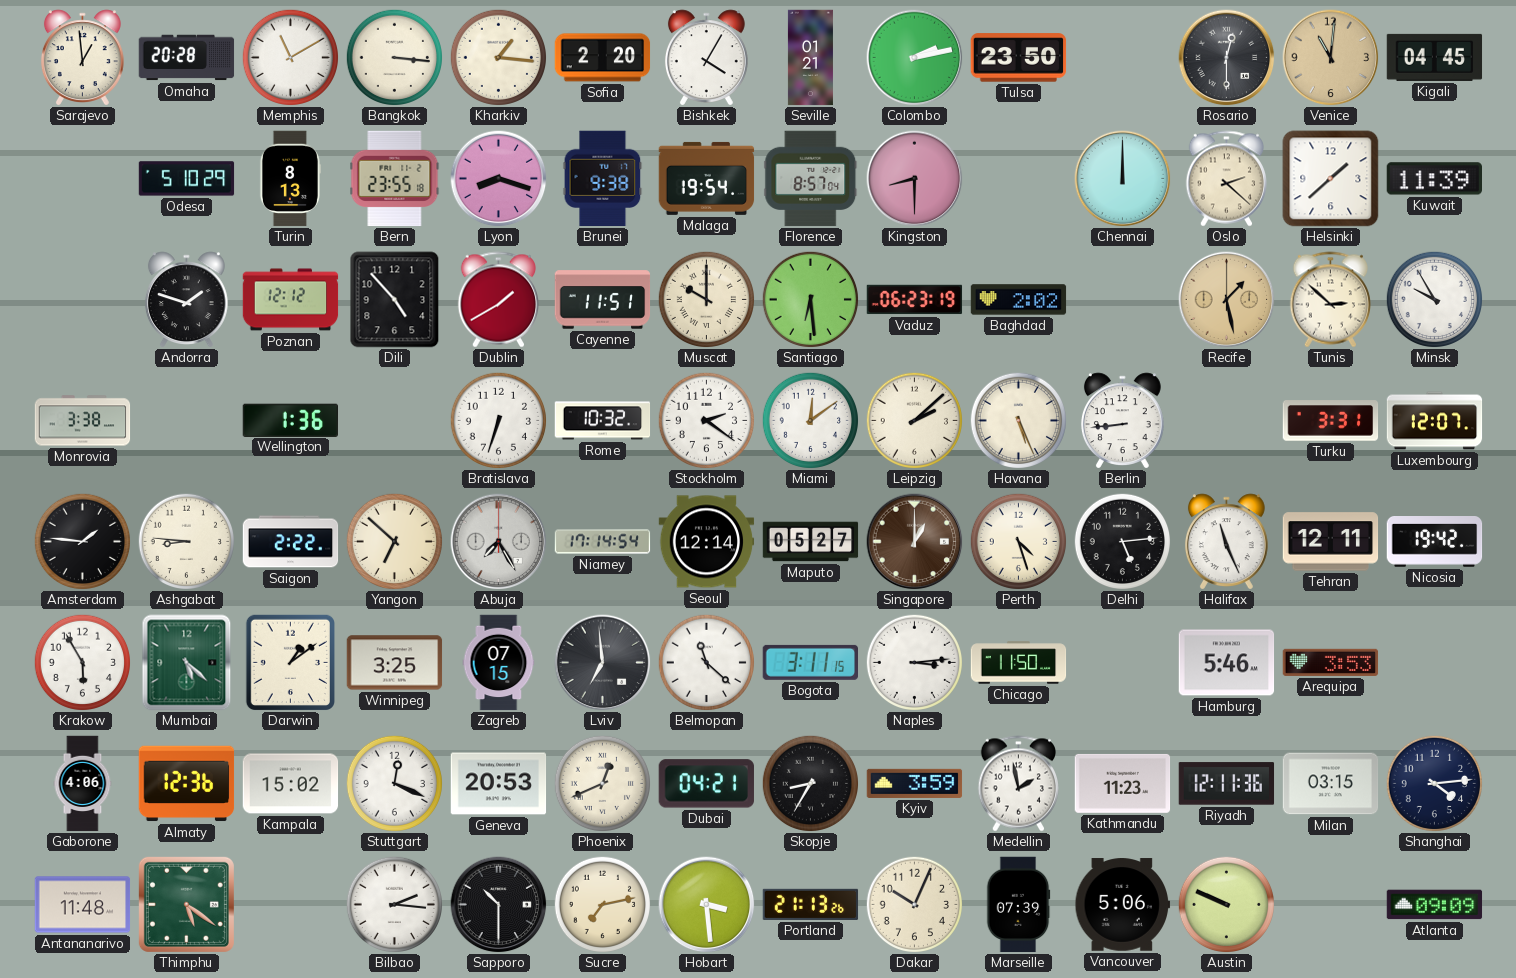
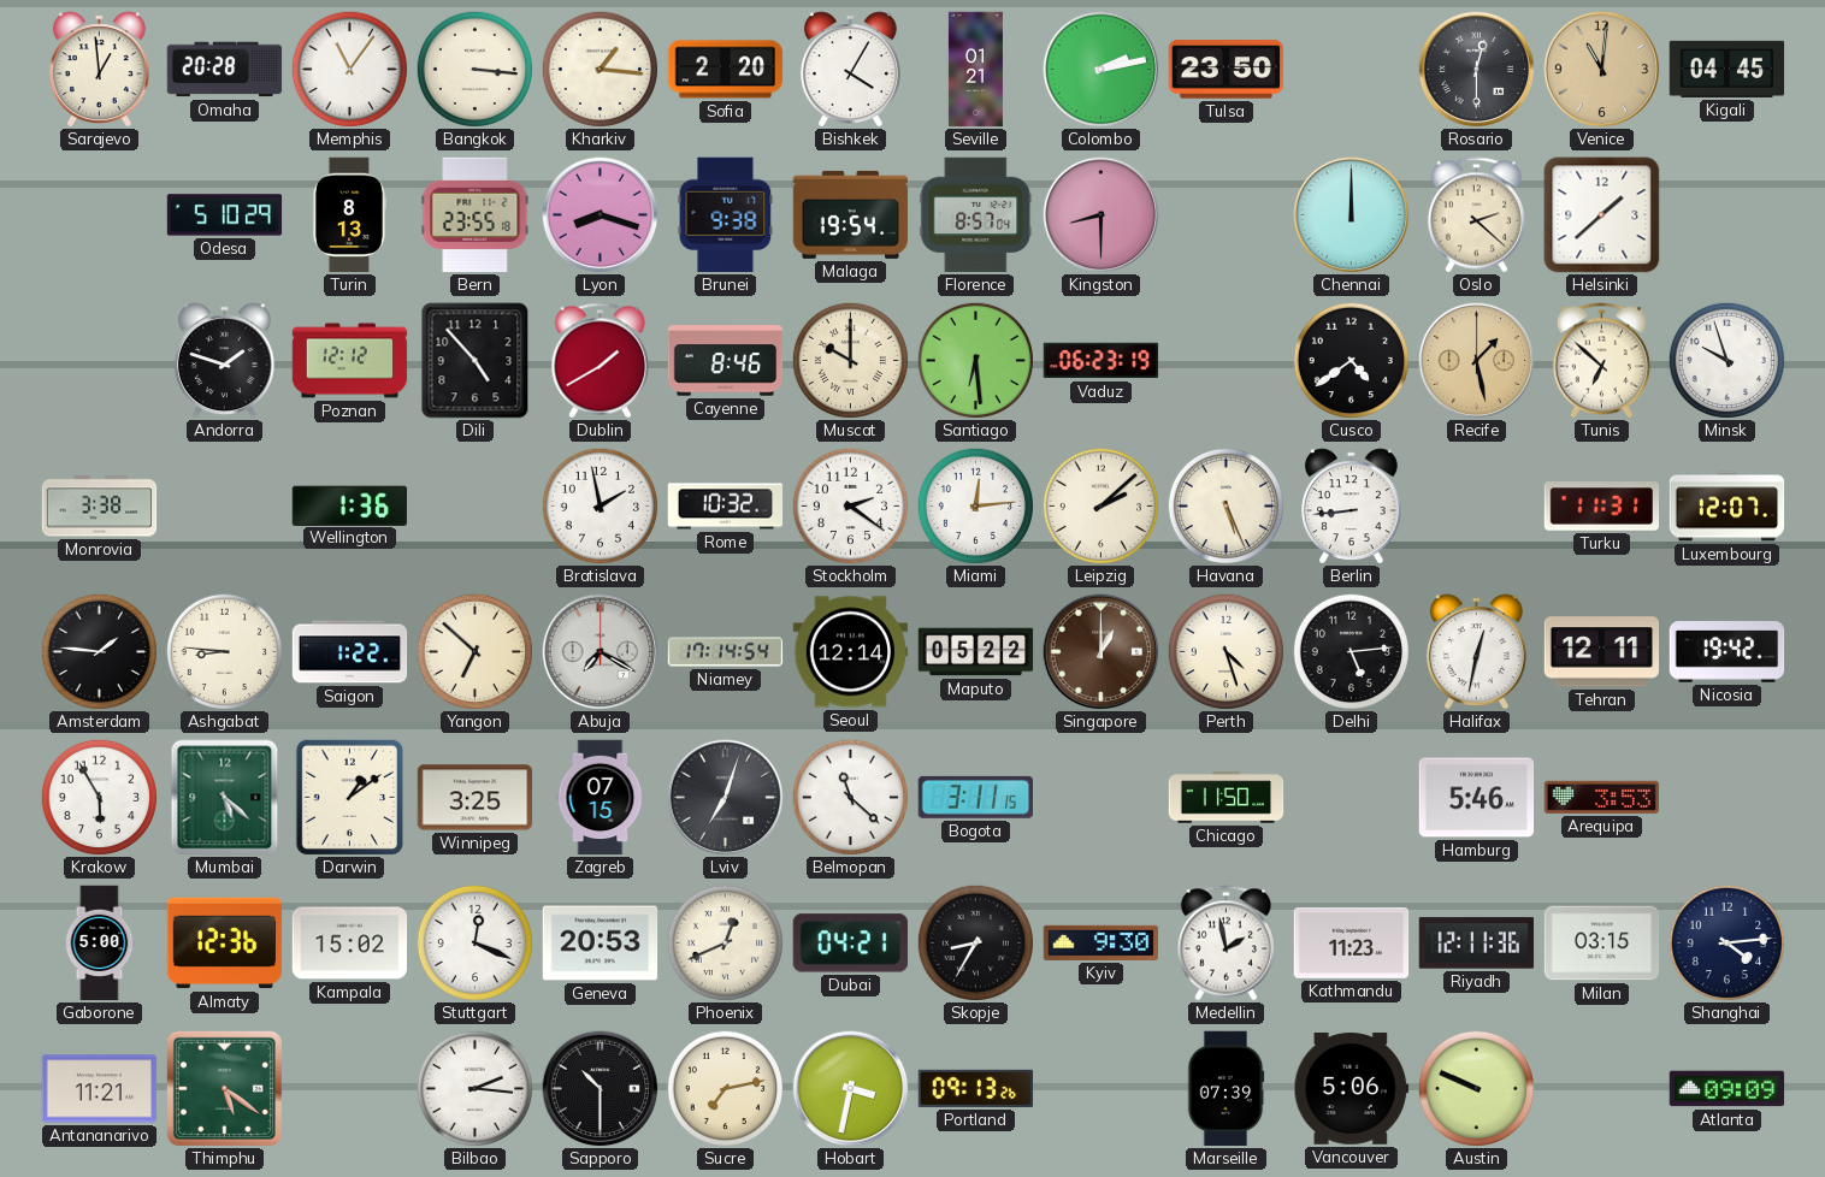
Memphis: 11:10 -> 11:06
Kuwait: 11:39 -> none
Cayenne: 11:51 -> 8:46
Baghdad: 2:02 -> none
Cusco: none -> 4:39
Tunis: 2:52 -> 6:52
Minsk: 9:55 -> 9:57
Bratislava: 6:33 -> 1:58
Miami: 12:09 -> 12:14
Turku: 3:31 -> 11:31
Saigon: 2:22 -> 1:22
Abuja: 7:25 -> 7:20
Maputo: 05:27 -> 05:22
Halifax: 11:26 -> 12:32
Lviv: 6:59 -> 7:03
Naples: 3:14 -> none
Gaborone: 4:06 -> 5:00
Kyiv: 3:59 -> 9:30
Antananarivo: 11:48 -> 11:21
Hobart: 3:29 -> 3:32
Portland: 21:13 -> 09:13
Dakar: 10:04 -> none
